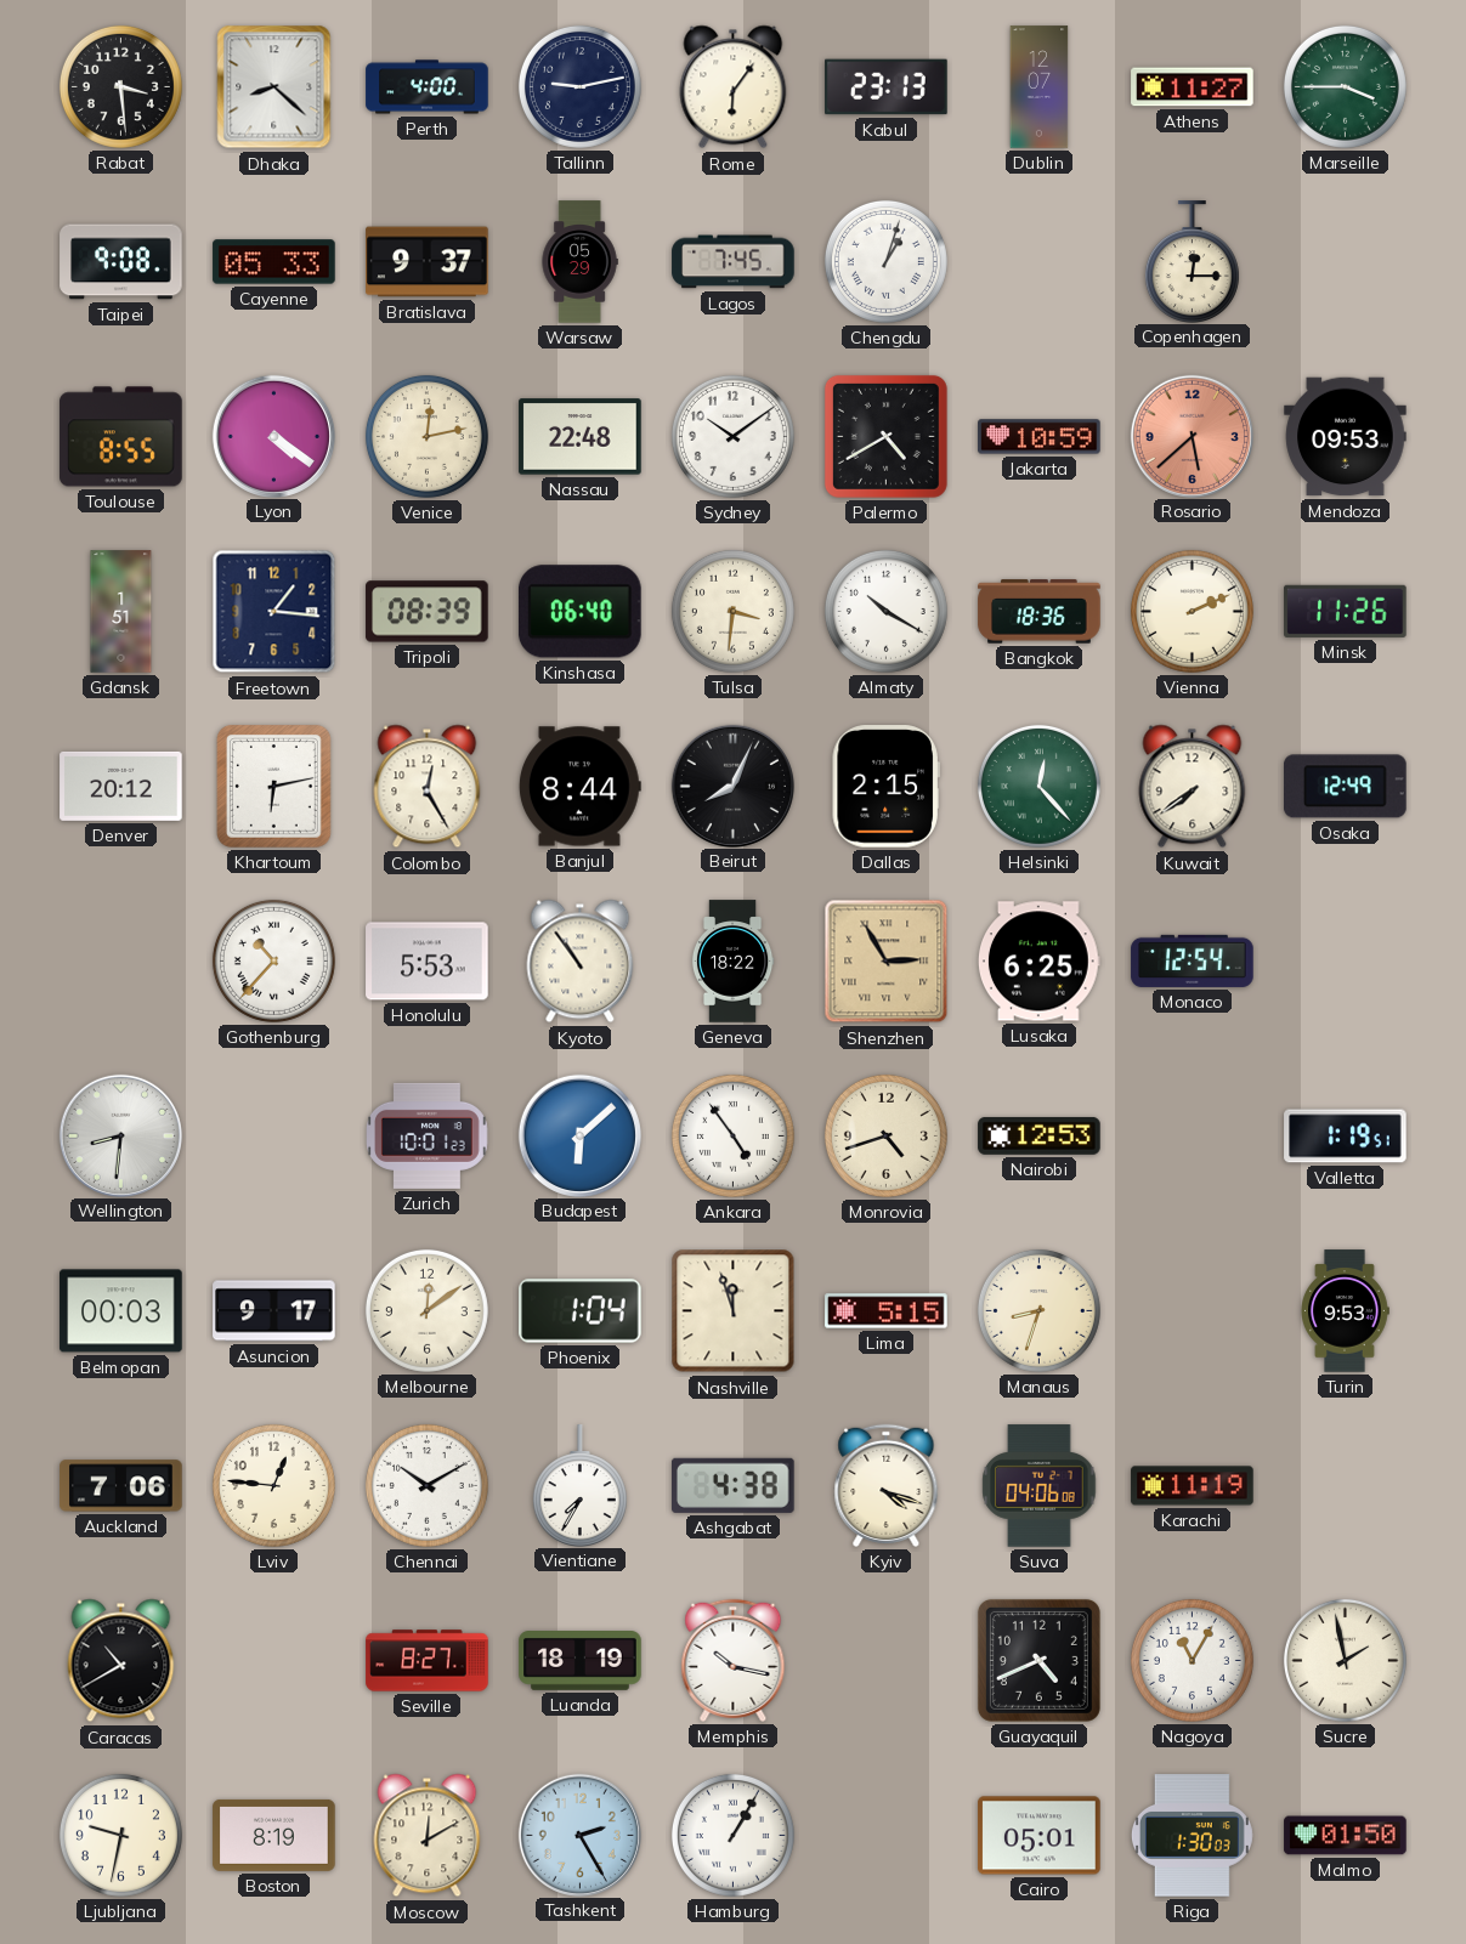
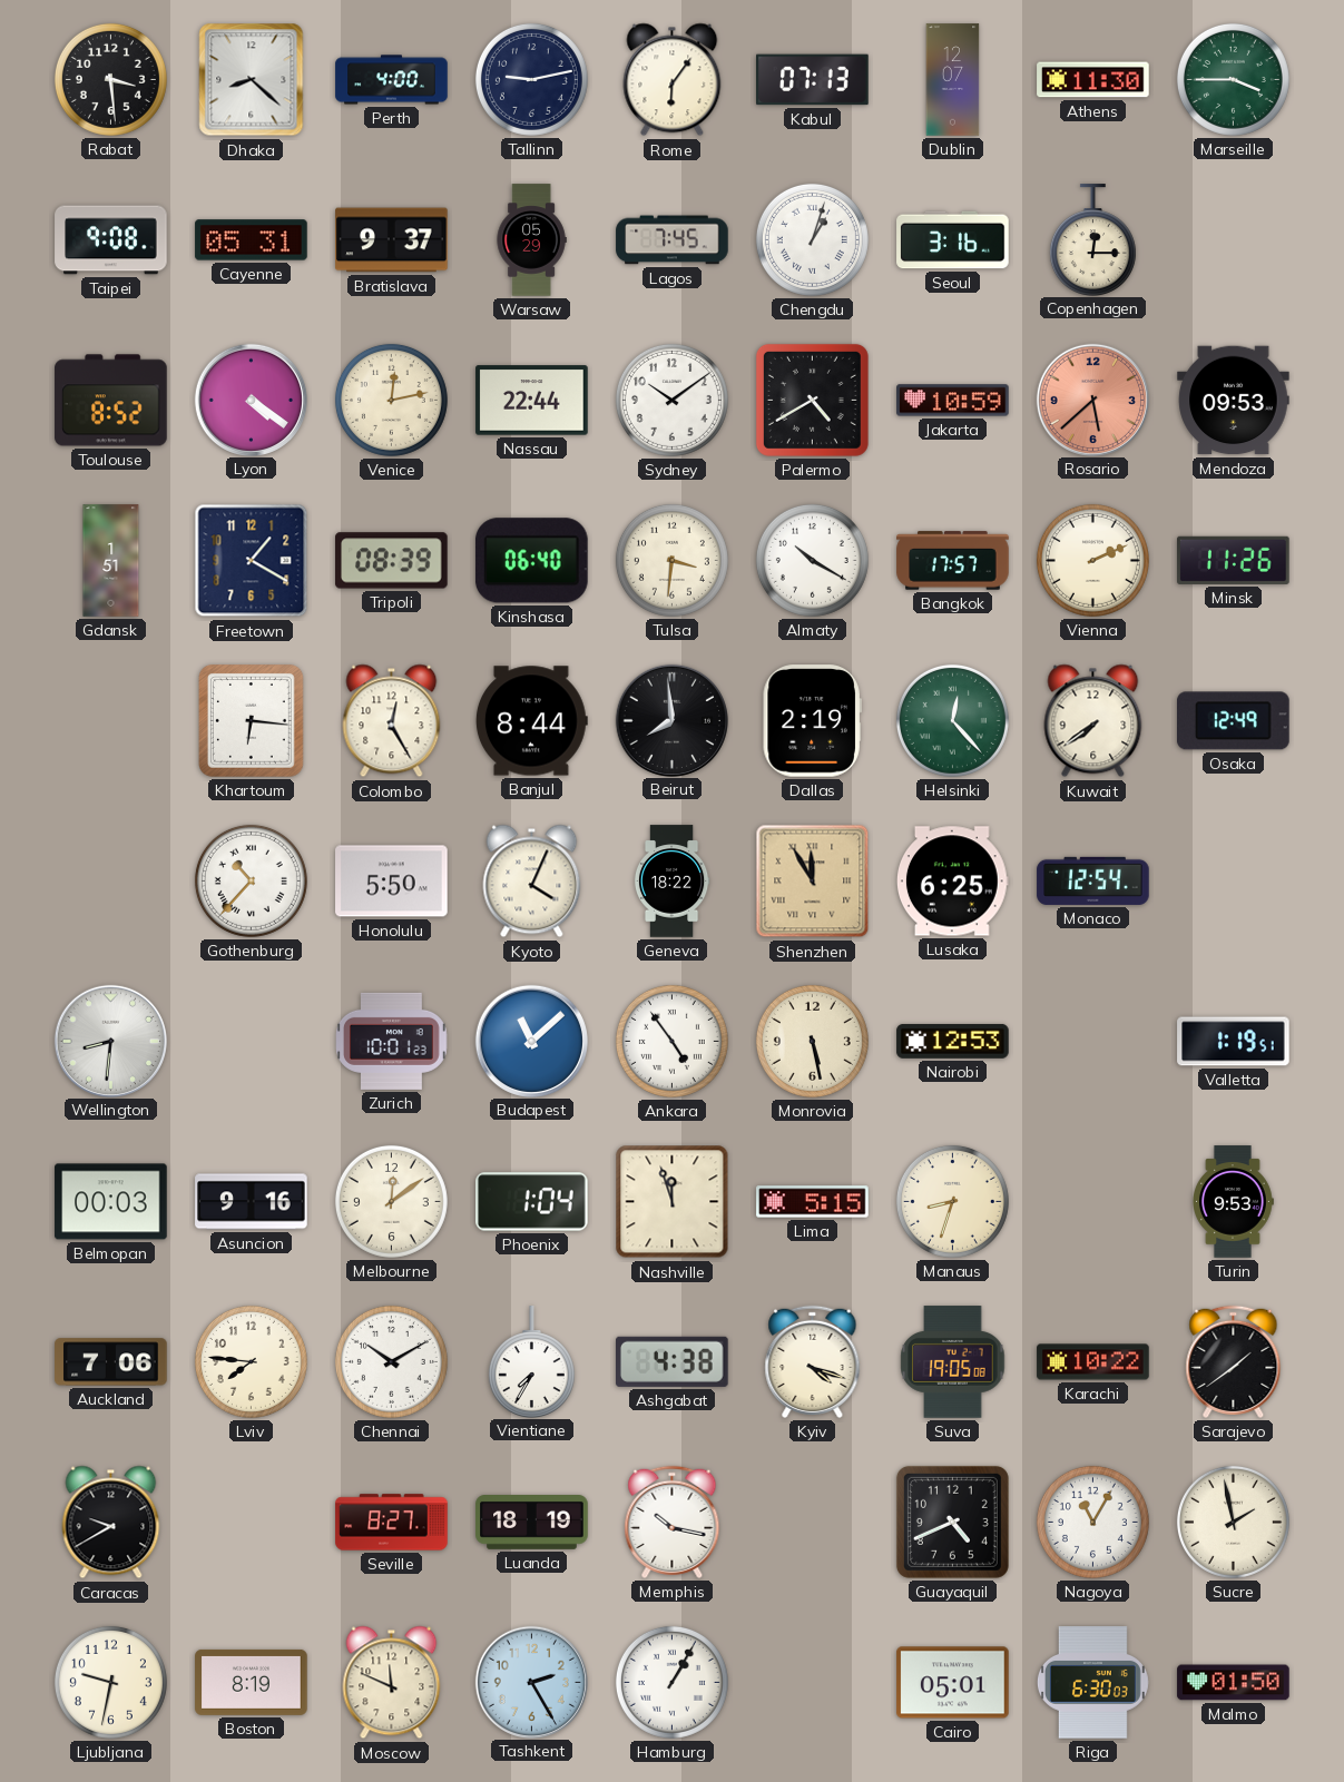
Kabul: 23:13 -> 07:13
Athens: 11:27 -> 11:30
Cayenne: 05:33 -> 05:31
Seoul: none -> 3:16
Toulouse: 8:55 -> 8:52
Nassau: 22:48 -> 22:44
Freetown: 1:16 -> 1:20
Bangkok: 18:36 -> 17:57
Denver: 20:12 -> none
Khartoum: 6:13 -> 6:16
Beirut: 8:04 -> 7:59
Dallas: 2:15 -> 2:19
Honolulu: 5:53 -> 5:50
Kyoto: 10:54 -> 4:04
Shenzhen: 2:55 -> 11:55
Budapest: 6:08 -> 11:08
Monrovia: 4:42 -> 5:28
Asuncion: 9:17 -> 9:16
Lviv: 12:46 -> 7:46
Suva: 04:06 -> 19:05
Karachi: 11:19 -> 10:22
Sarajevo: none -> 1:39
Caracas: 10:40 -> 9:40
Moscow: 12:10 -> 11:49
Riga: 1:30 -> 6:30
